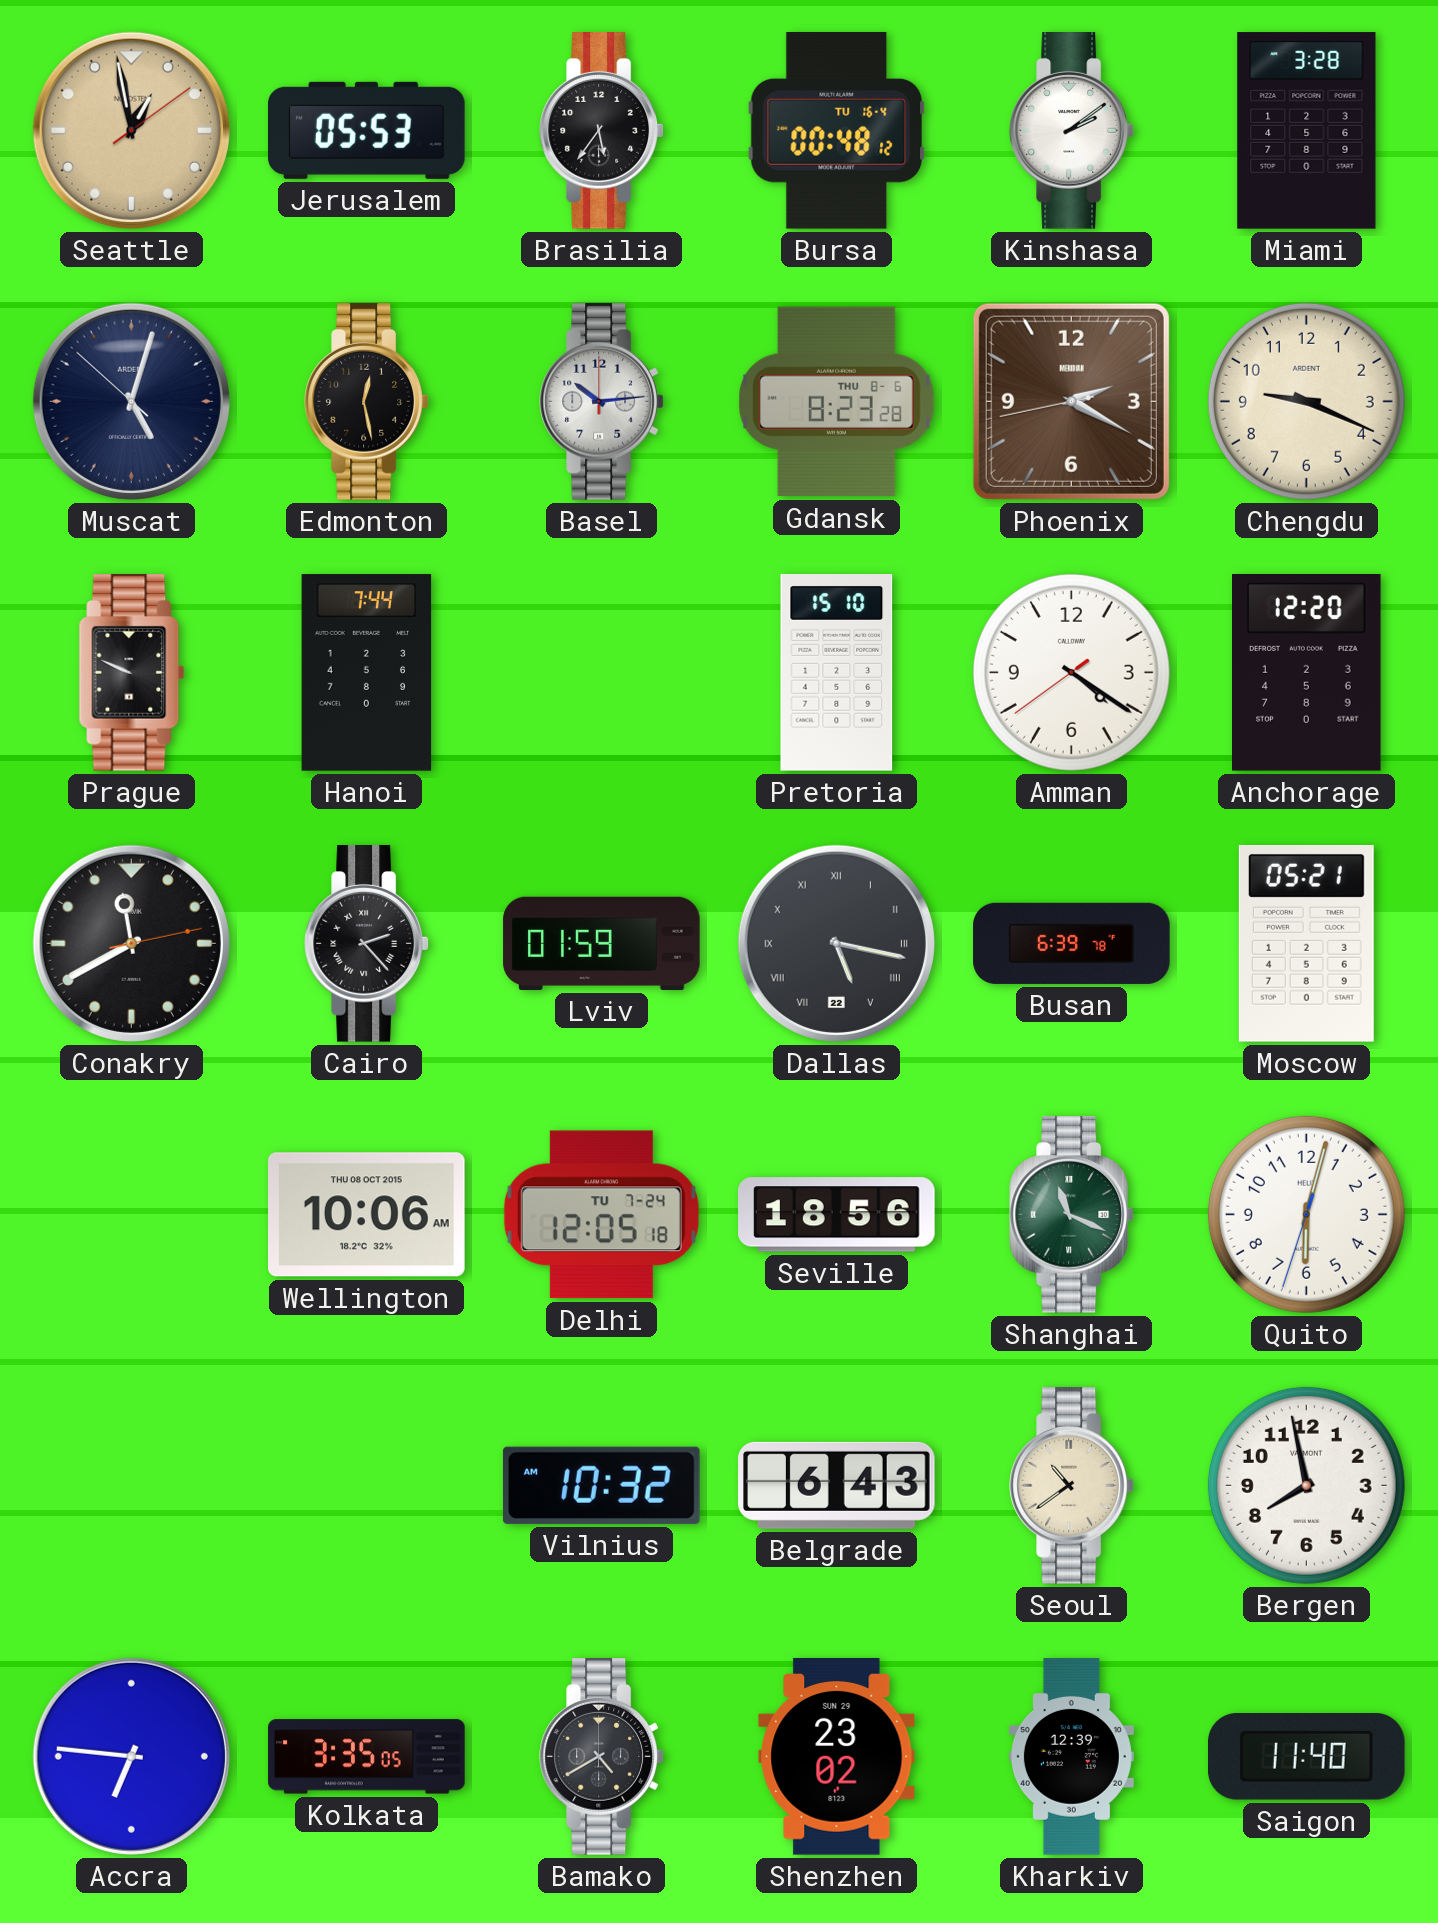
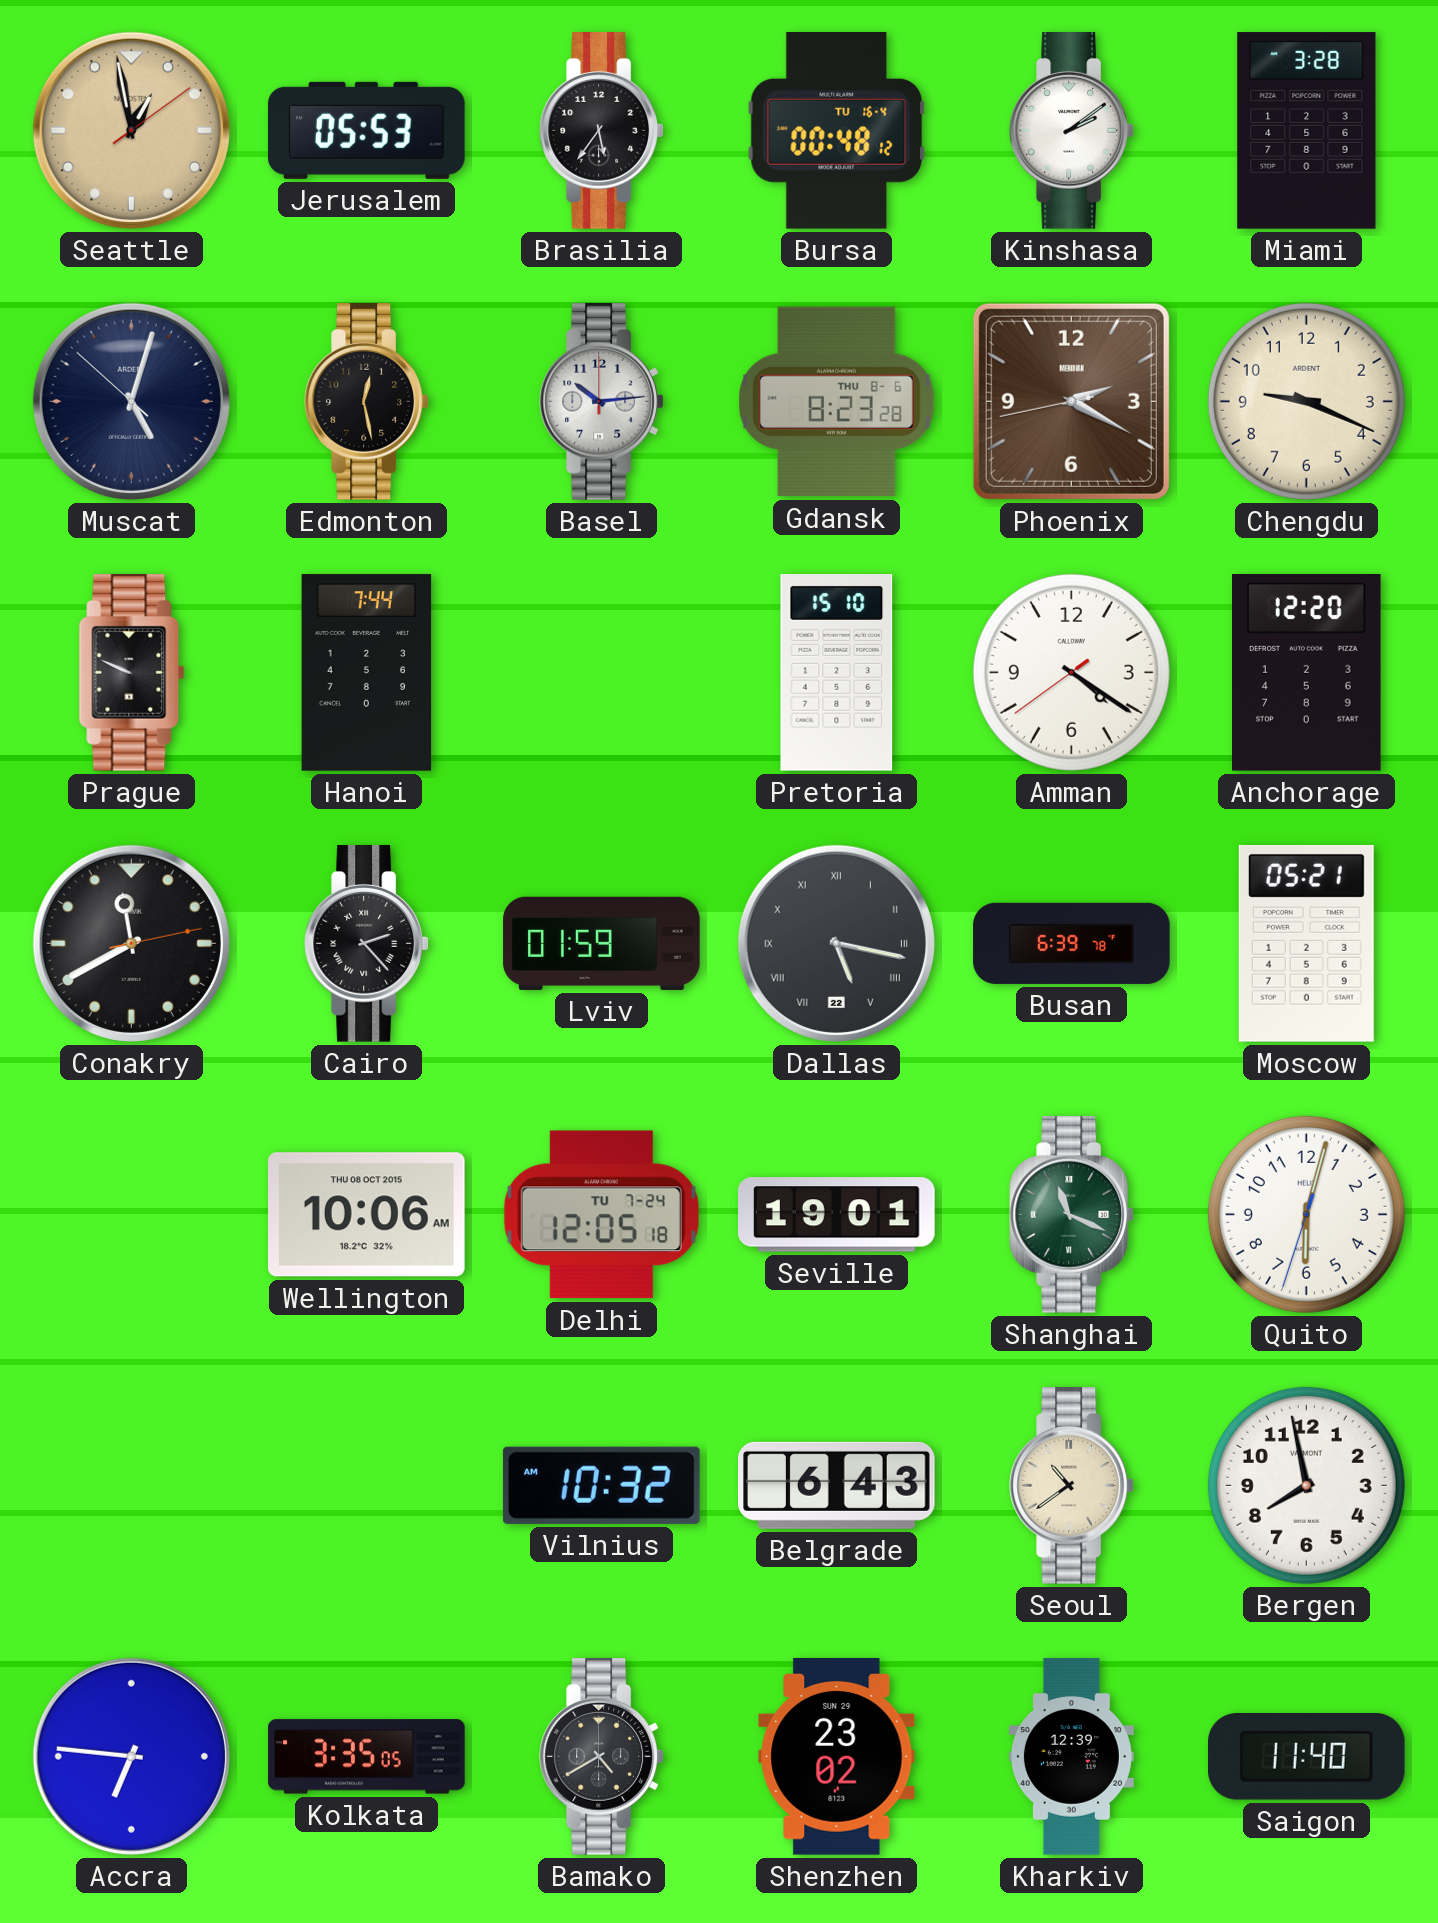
Seville: 18:56 -> 19:01
